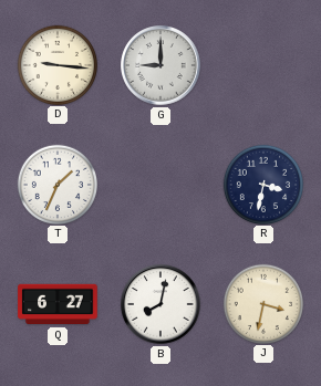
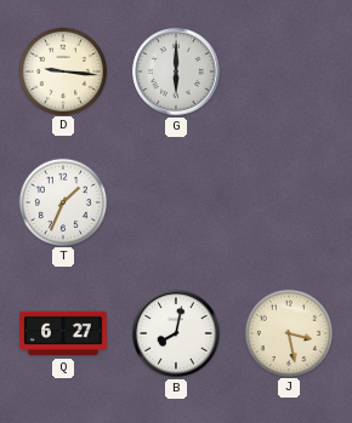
G: 9:00 -> 6:00
R: 3:32 -> none
J: 3:32 -> 3:28
